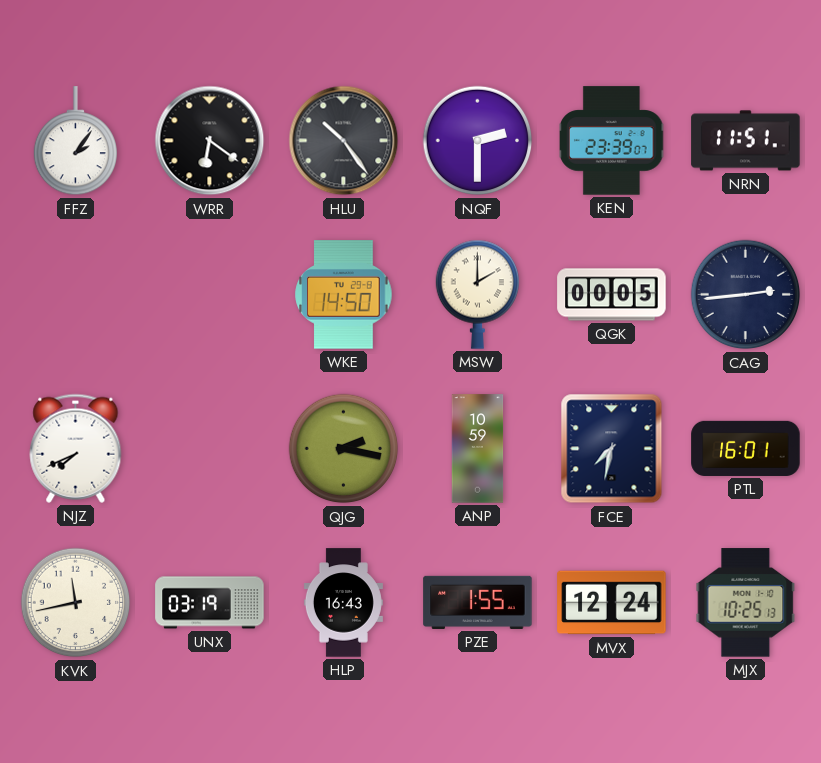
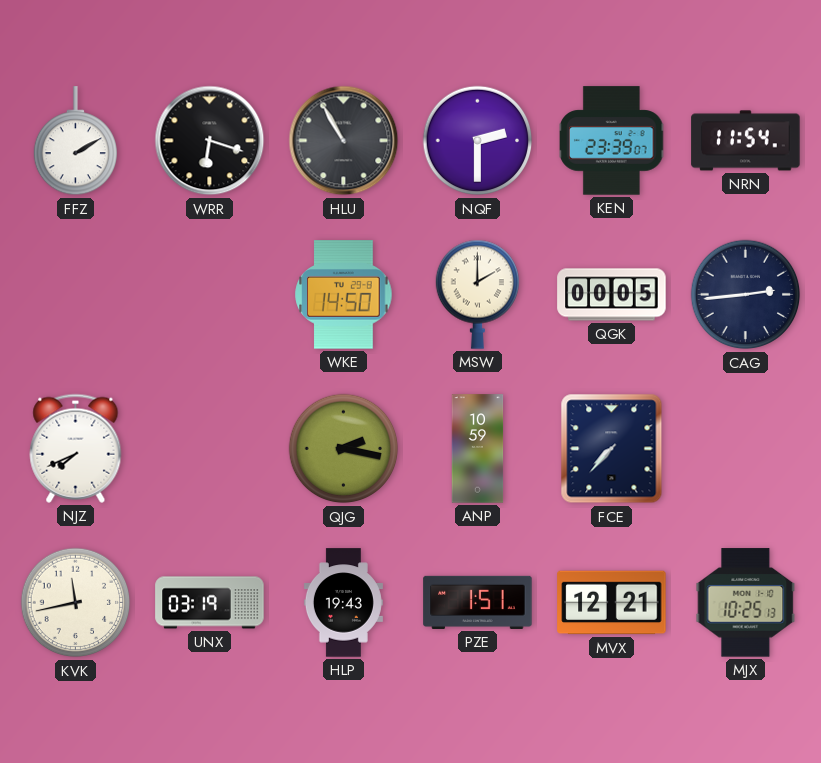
FFZ: 2:06 -> 2:10
WRR: 6:21 -> 6:18
HLU: 10:24 -> 10:55
NRN: 11:51 -> 11:54
FCE: 7:32 -> 7:37
PTL: 16:01 -> none
HLP: 16:43 -> 19:43
PZE: 1:55 -> 1:51
MVX: 12:24 -> 12:21
